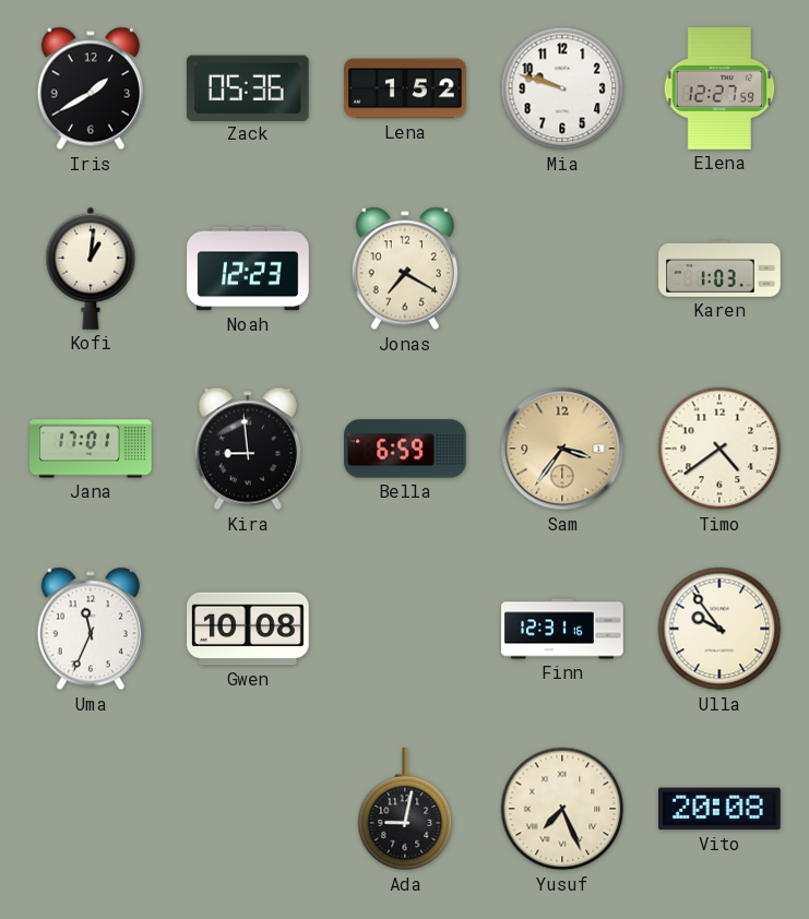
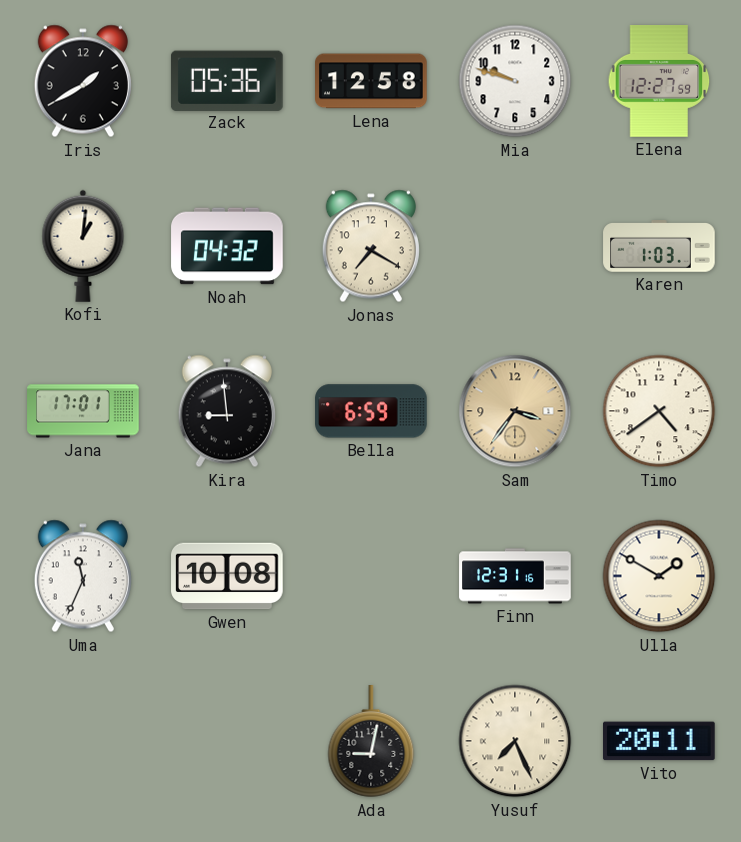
Lena: 1:52 -> 12:58
Noah: 12:23 -> 04:32
Ulla: 9:54 -> 1:50
Vito: 20:08 -> 20:11
